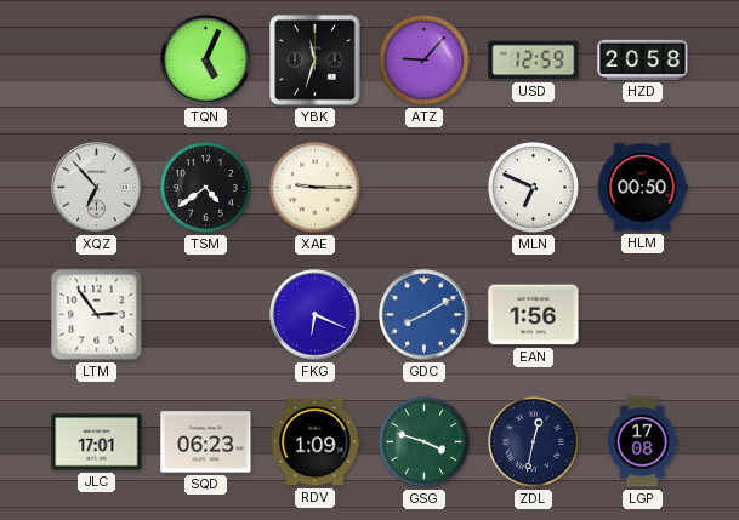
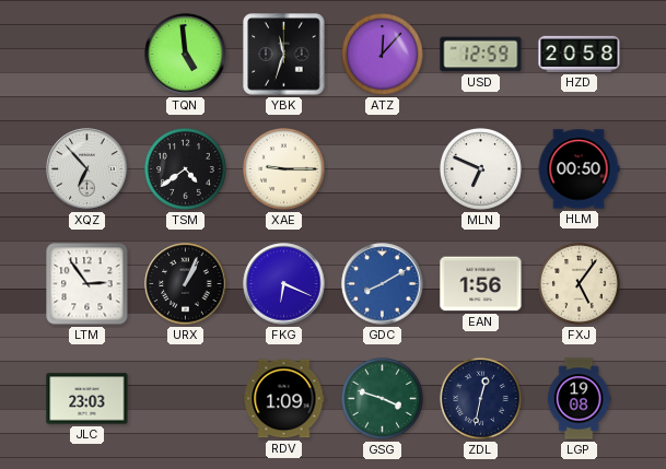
TQN: 5:04 -> 4:59
ATZ: 9:07 -> 12:07
URX: none -> 1:04
FXJ: none -> 5:06
JLC: 17:01 -> 23:03
SQD: 06:23 -> none
LGP: 17:08 -> 19:08
